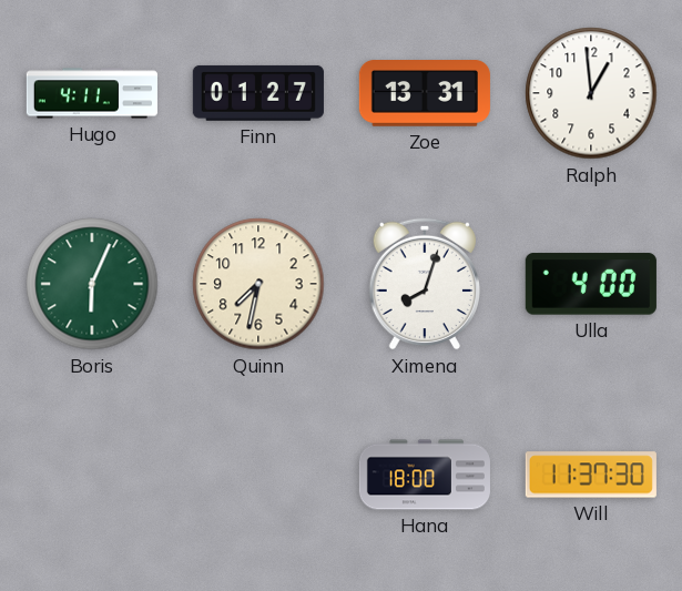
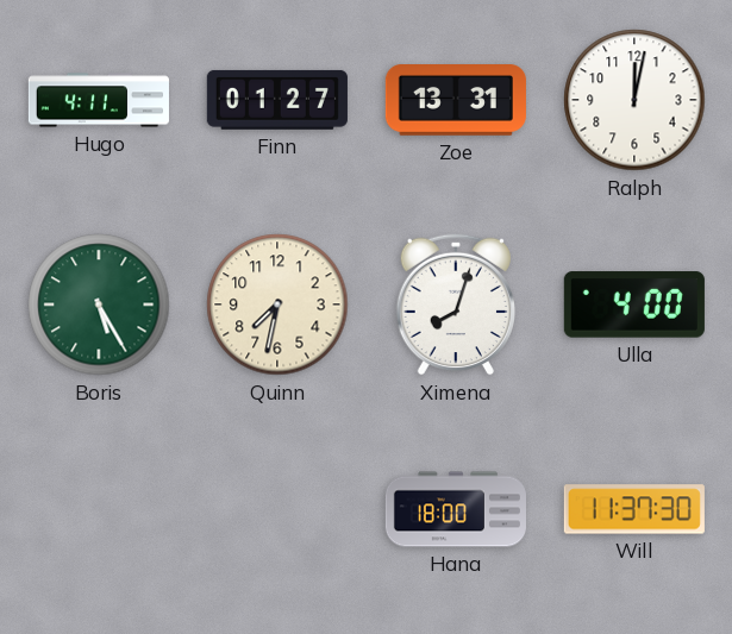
Ralph: 12:59 -> 12:02
Boris: 6:04 -> 5:25
